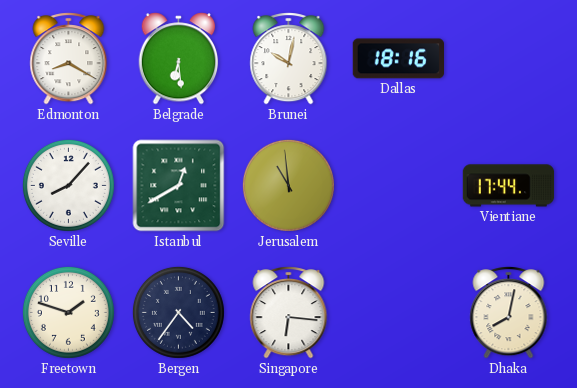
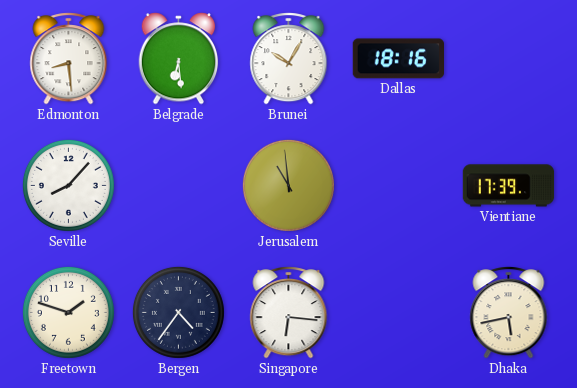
Edmonton: 8:20 -> 8:29
Brunei: 10:02 -> 10:05
Istanbul: 12:40 -> none
Vientiane: 17:44 -> 17:39
Dhaka: 8:02 -> 5:43
